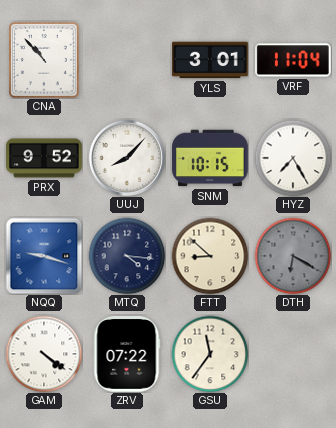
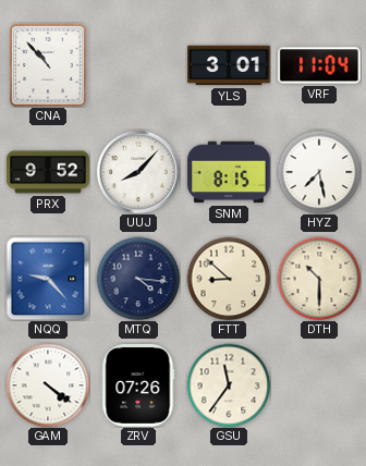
SNM: 10:15 -> 8:15
HYZ: 7:25 -> 7:28
NQQ: 9:18 -> 9:23
DTH: 6:20 -> 10:30
DTH dial: grey -> cream
ZRV: 07:22 -> 07:26
